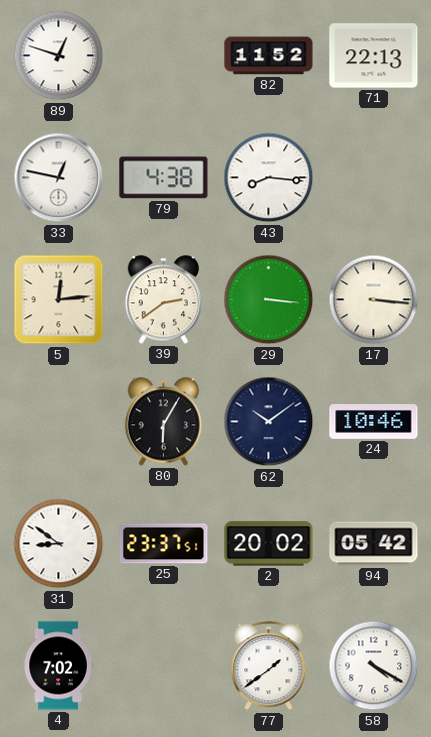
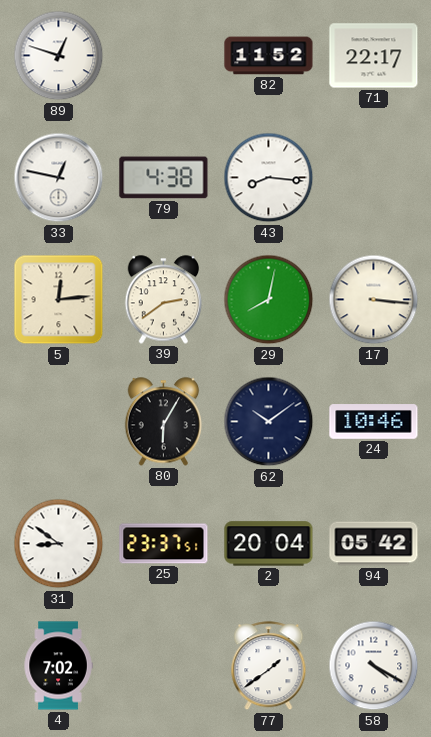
71: 22:13 -> 22:17
29: 3:16 -> 8:02
2: 20:02 -> 20:04
